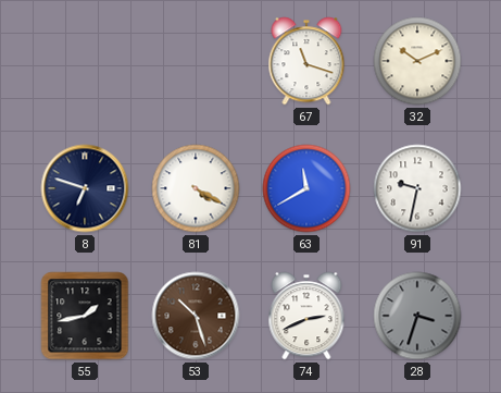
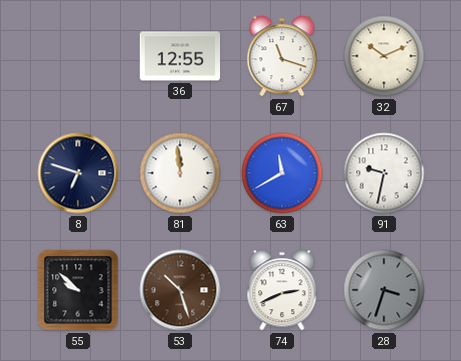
36: none -> 12:55
81: 4:20 -> 11:59
55: 1:43 -> 9:52
